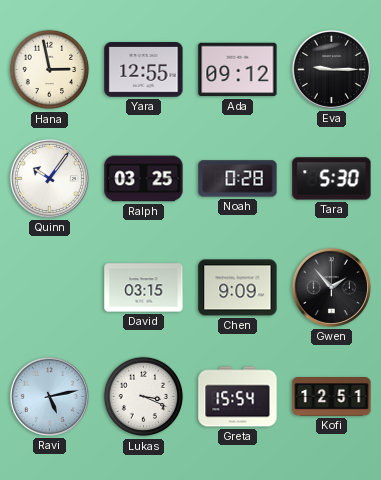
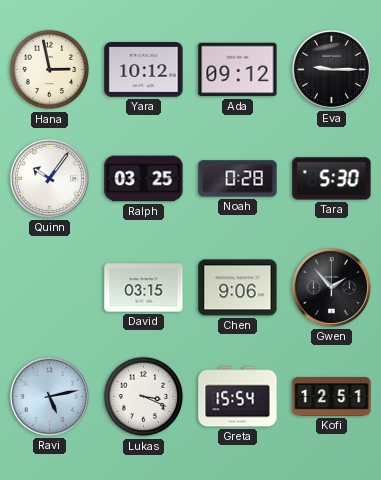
Yara: 12:55 -> 10:12
Chen: 9:09 -> 9:06
